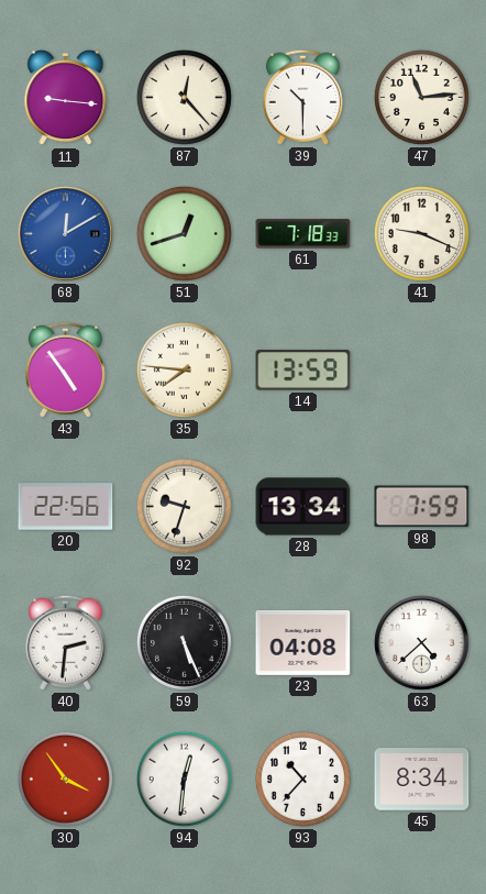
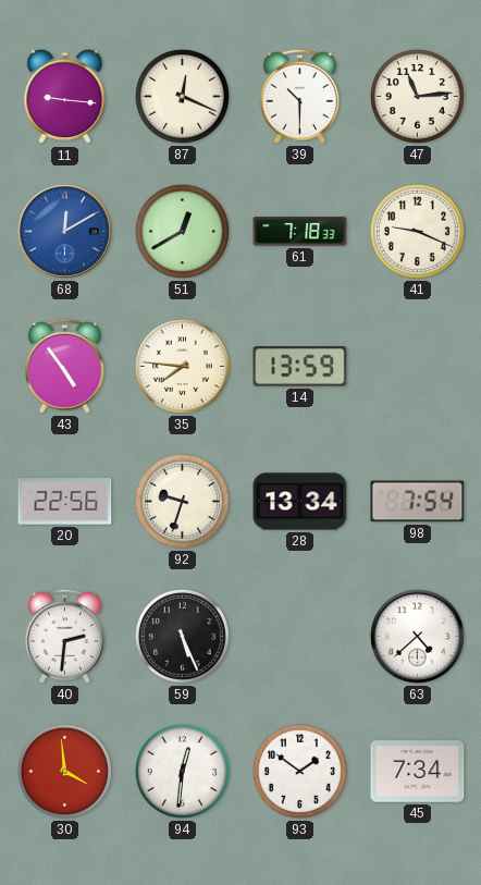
87: 12:23 -> 12:19
51: 12:42 -> 12:40
98: 7:59 -> 7:54
23: 04:08 -> none
30: 3:54 -> 3:59
93: 10:37 -> 1:51
45: 8:34 -> 7:34
